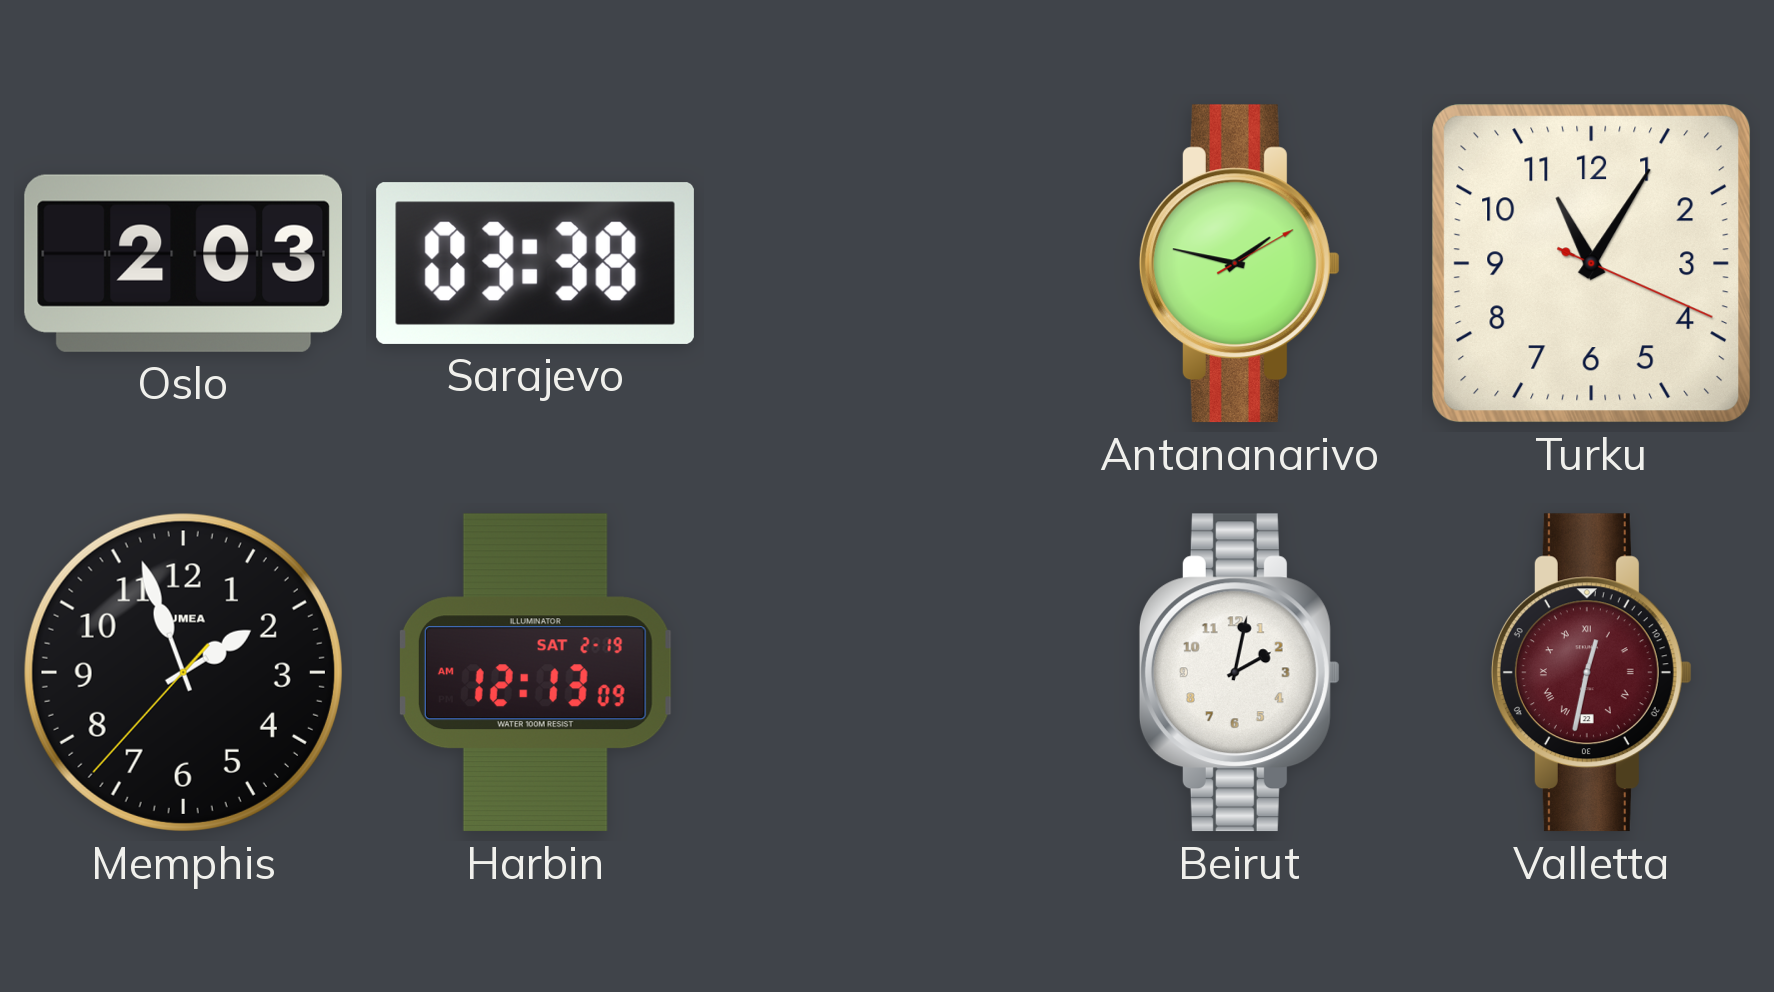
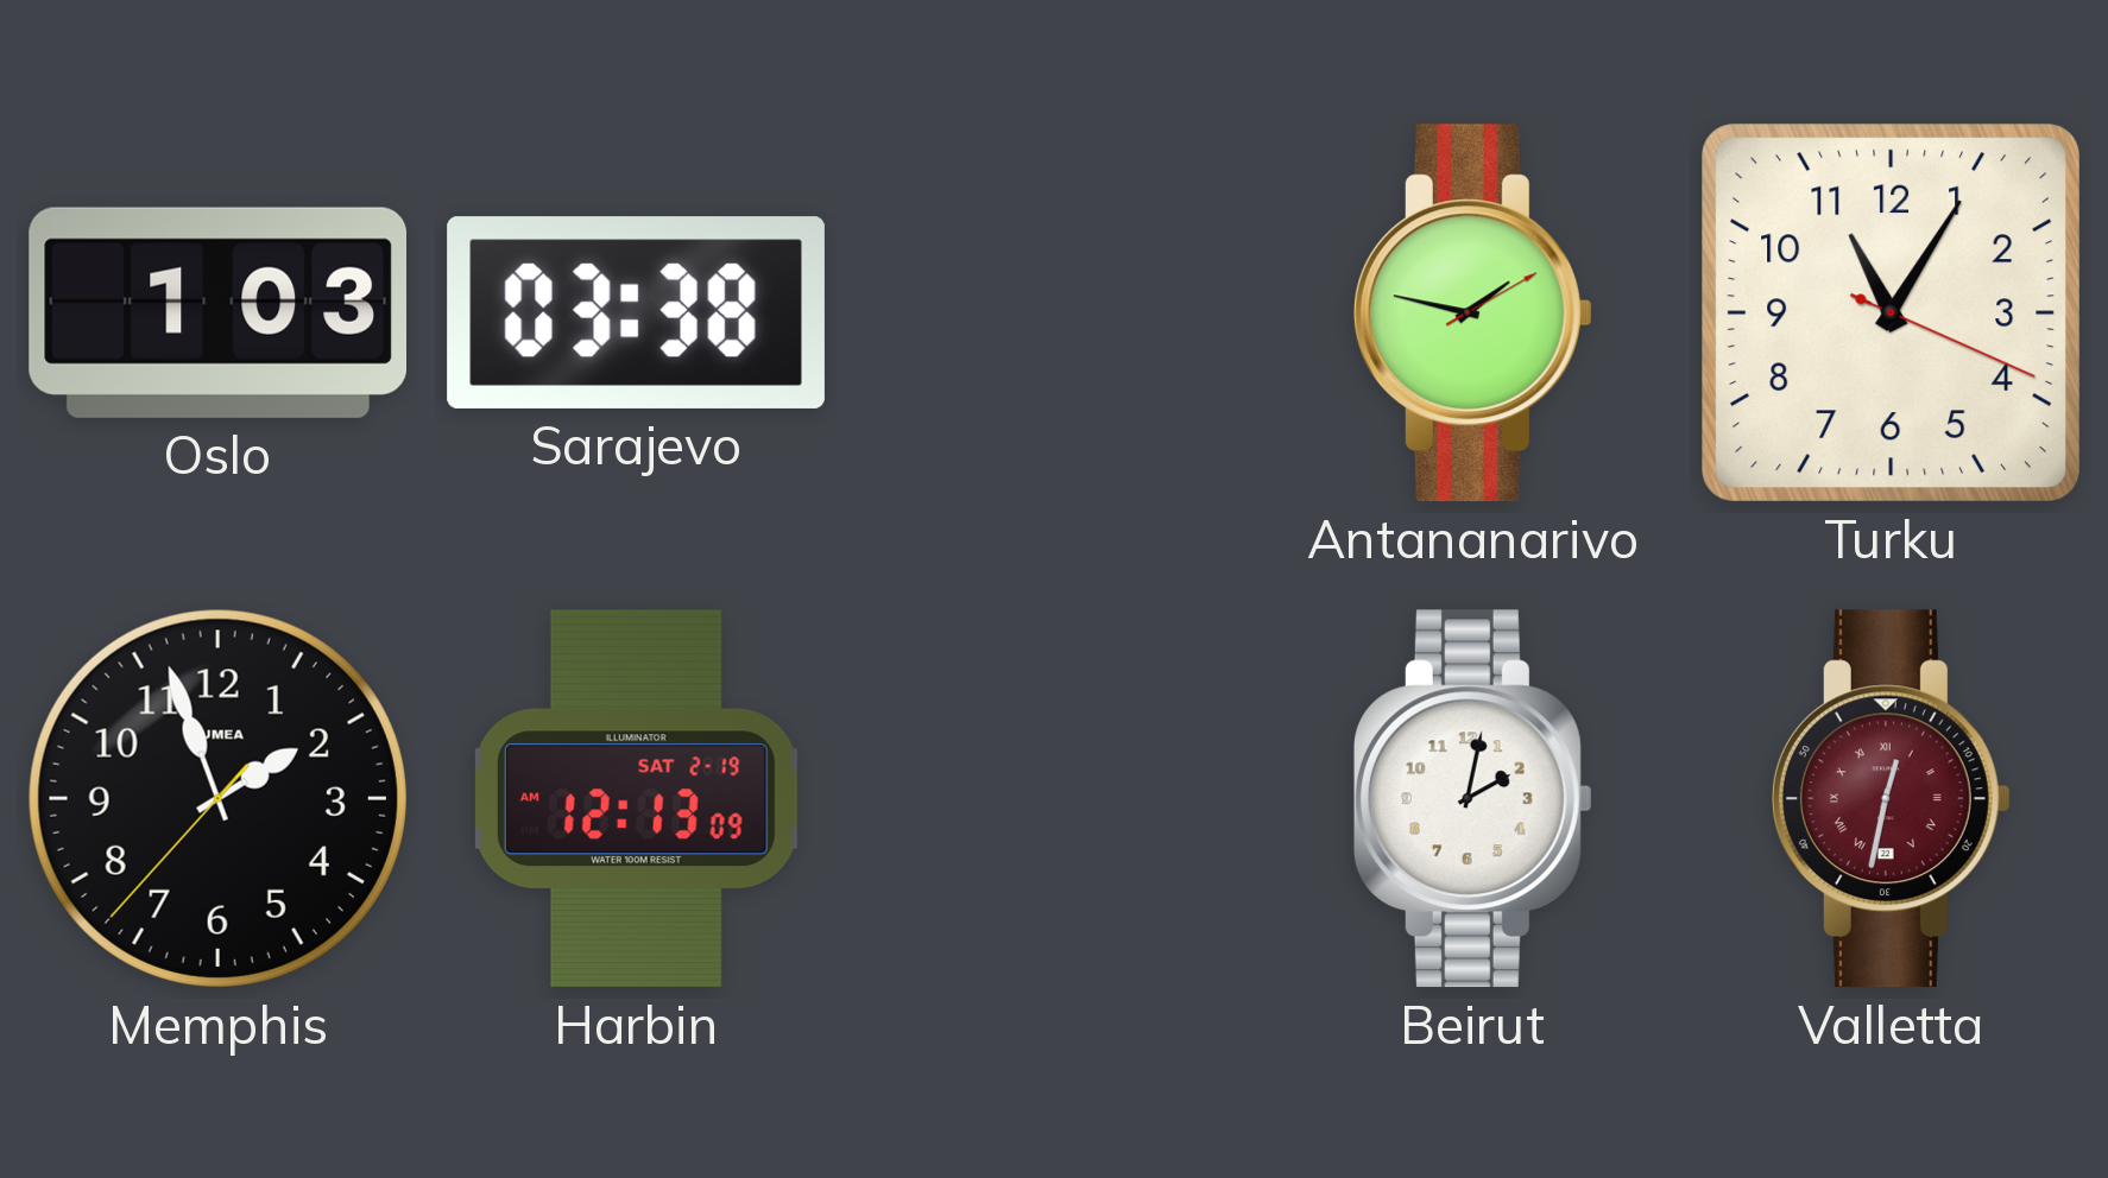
Oslo: 2:03 -> 1:03
